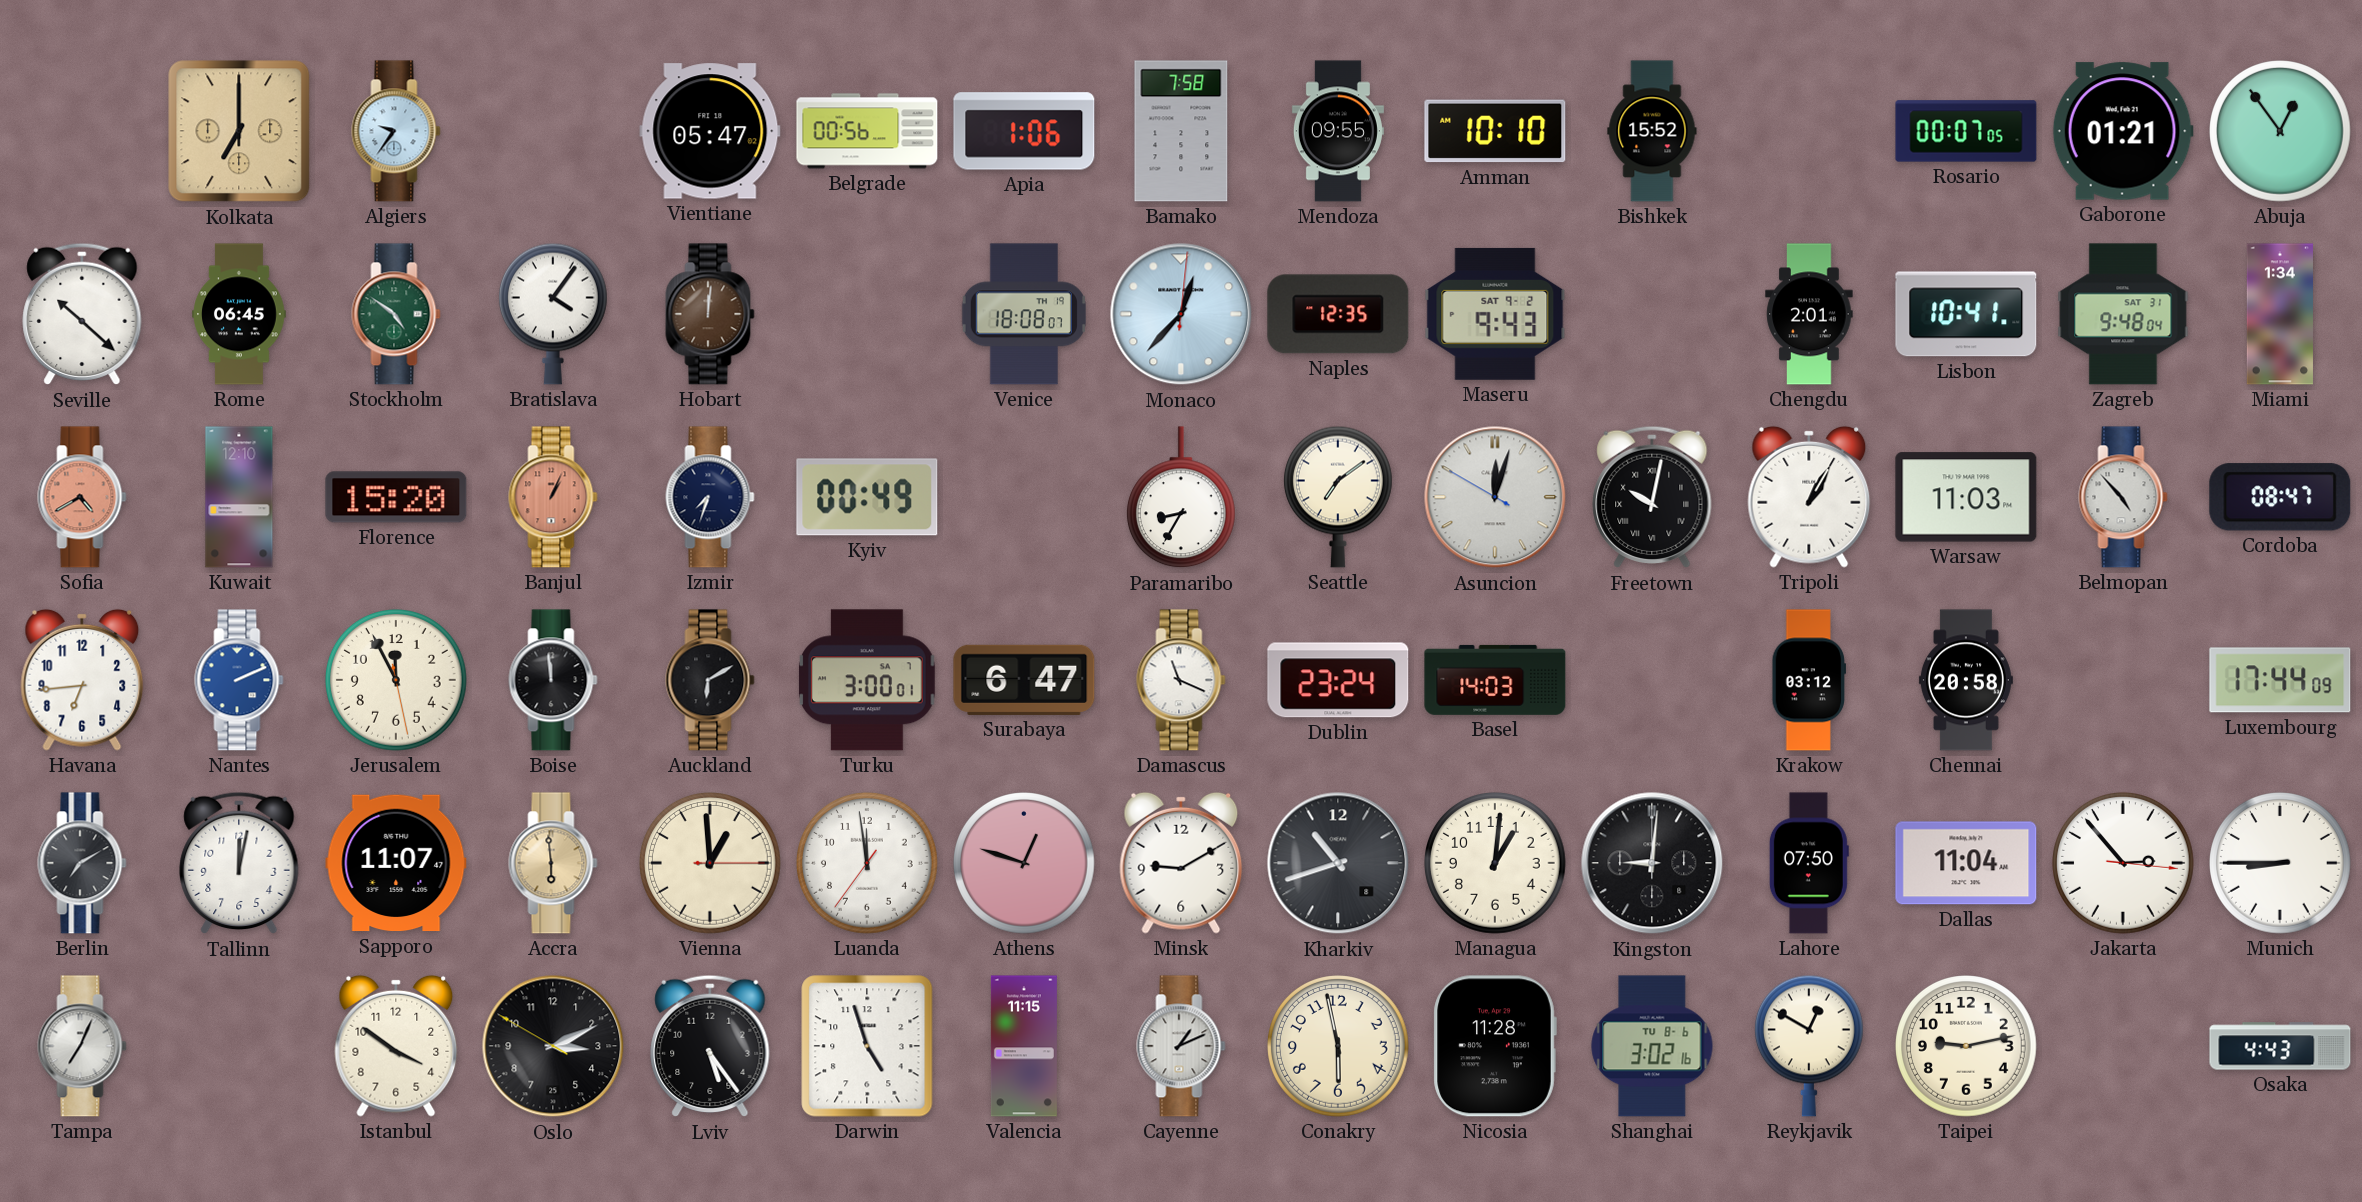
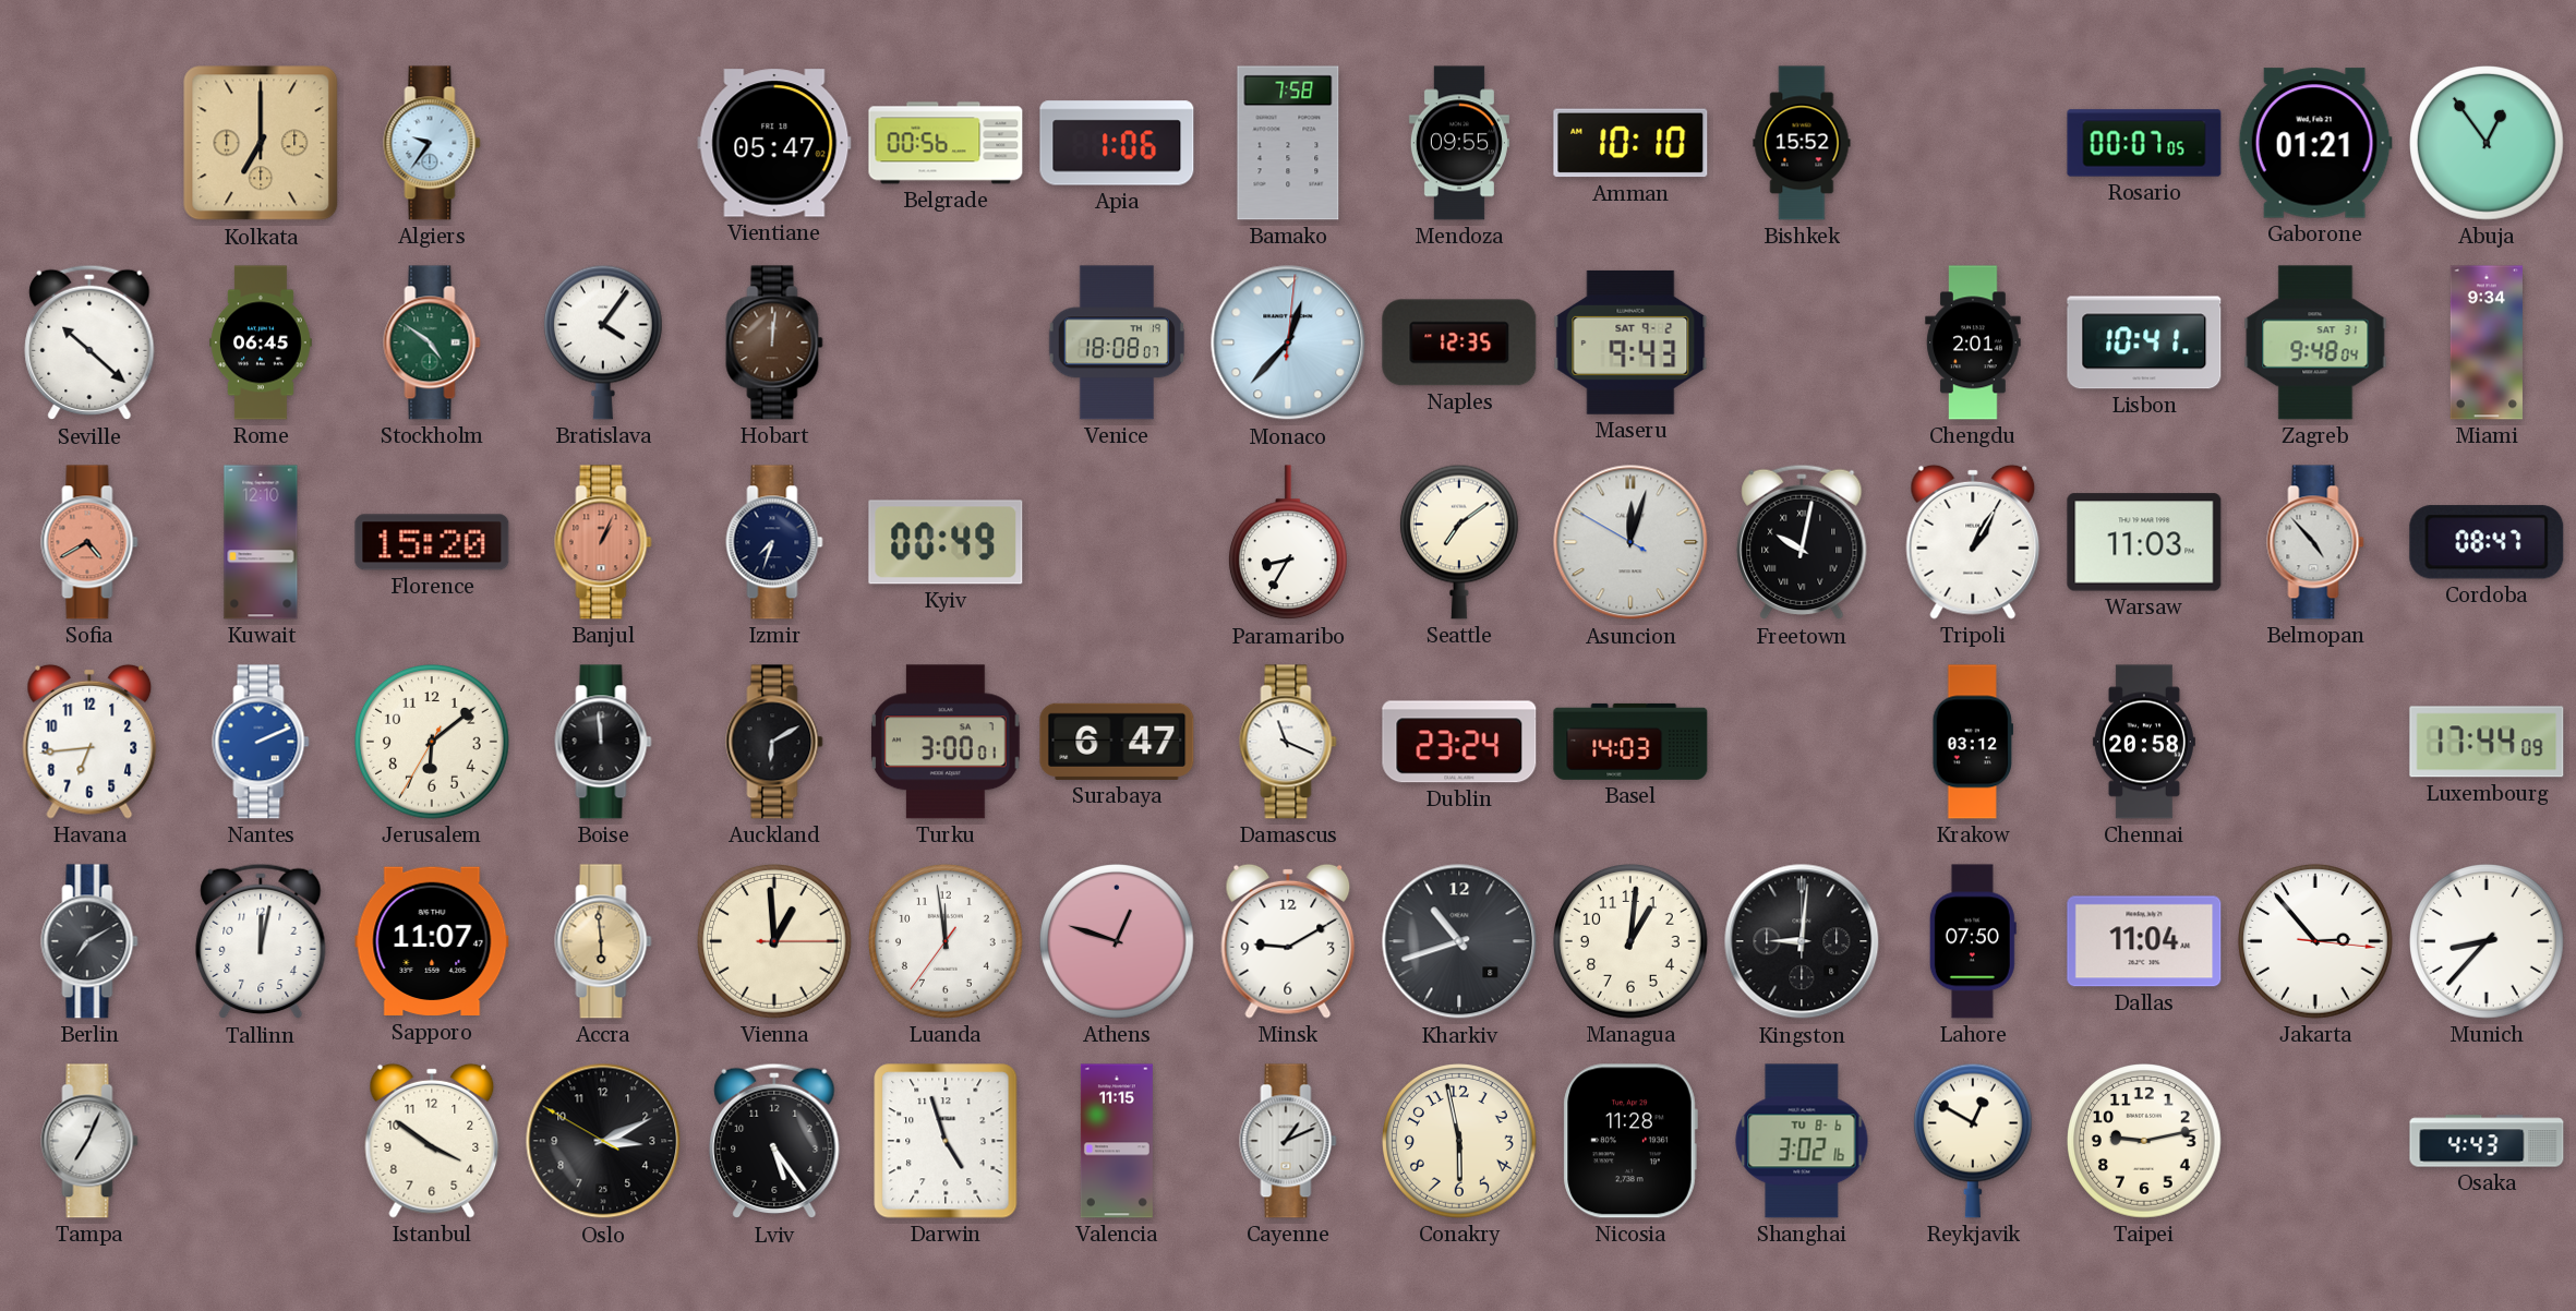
Miami: 1:34 -> 9:34
Jerusalem: 11:55 -> 6:08
Munich: 8:45 -> 8:37
